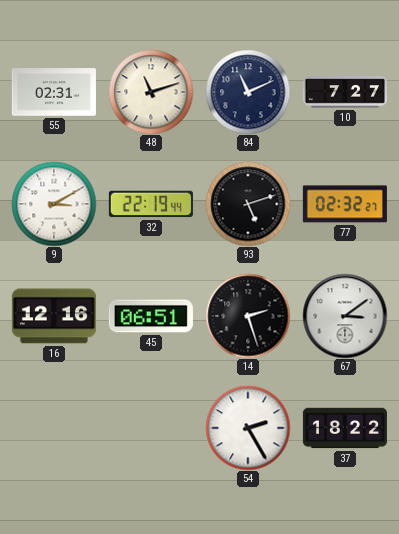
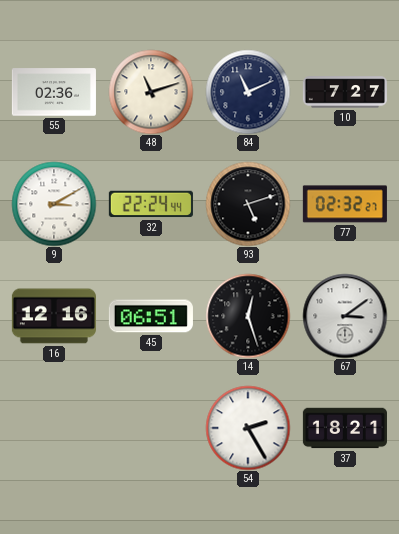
55: 02:31 -> 02:36
32: 22:19 -> 22:24
14: 2:27 -> 12:27
37: 18:22 -> 18:21
